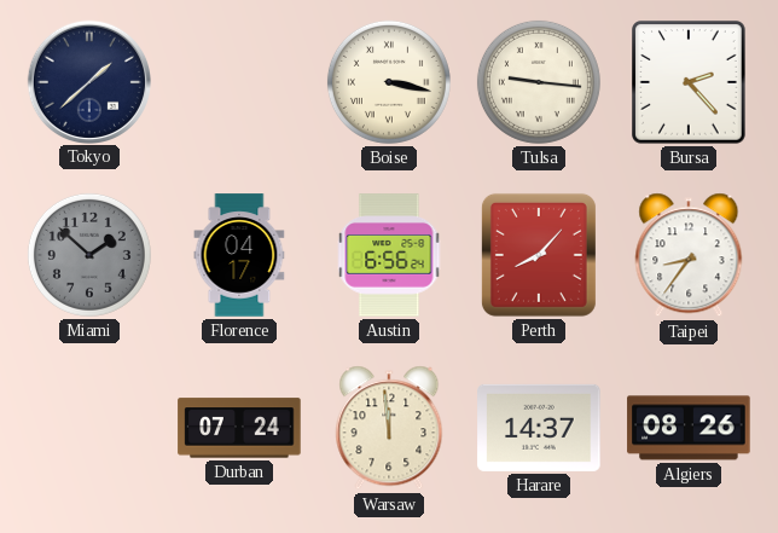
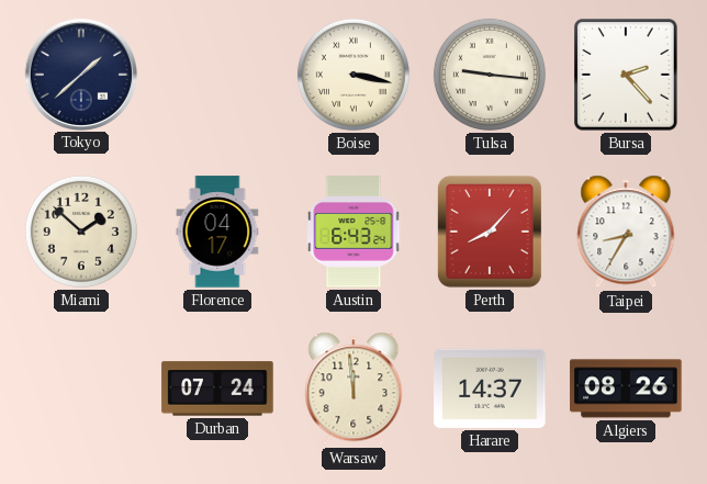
Miami dial: grey -> cream
Austin: 6:56 -> 6:43
Taipei: 8:36 -> 8:35
